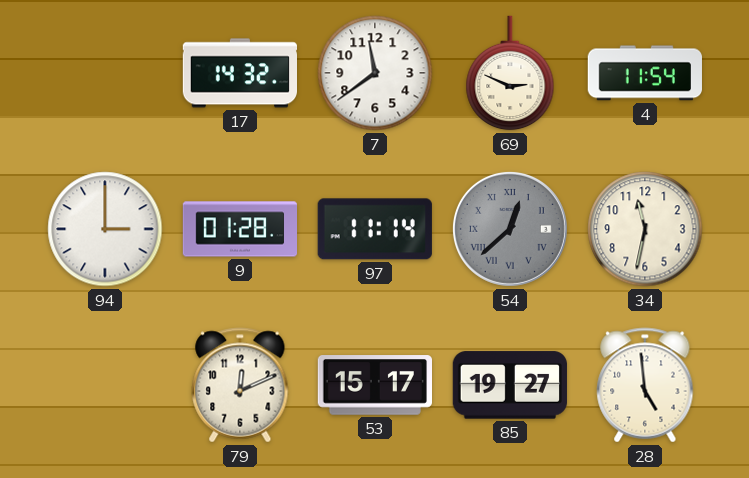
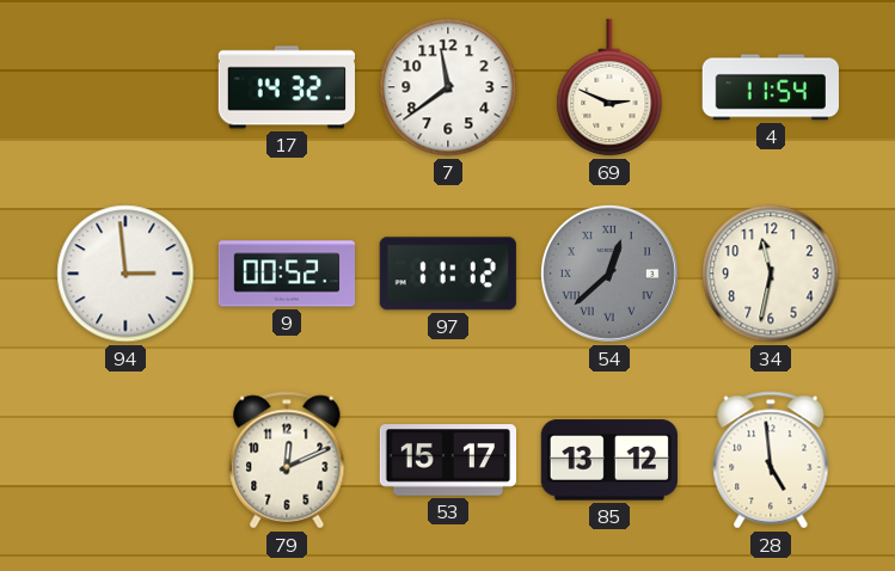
94: 3:00 -> 2:59
9: 01:28 -> 00:52
97: 11:14 -> 11:12
85: 19:27 -> 13:12
